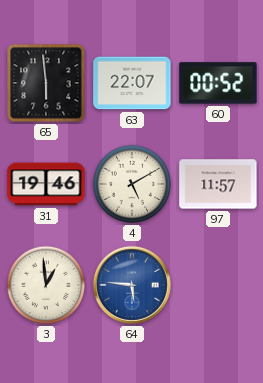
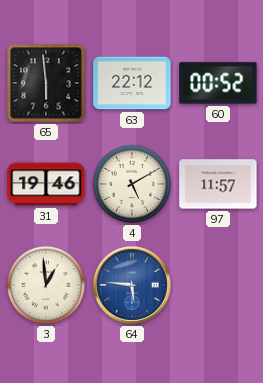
63: 22:07 -> 22:12
